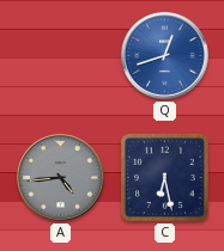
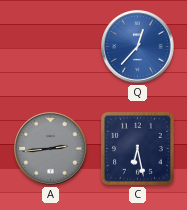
Q: 12:42 -> 12:37
A: 4:44 -> 2:44
